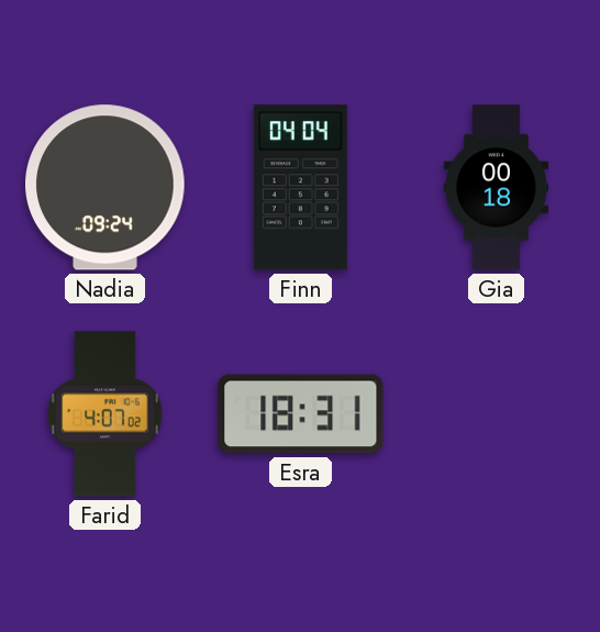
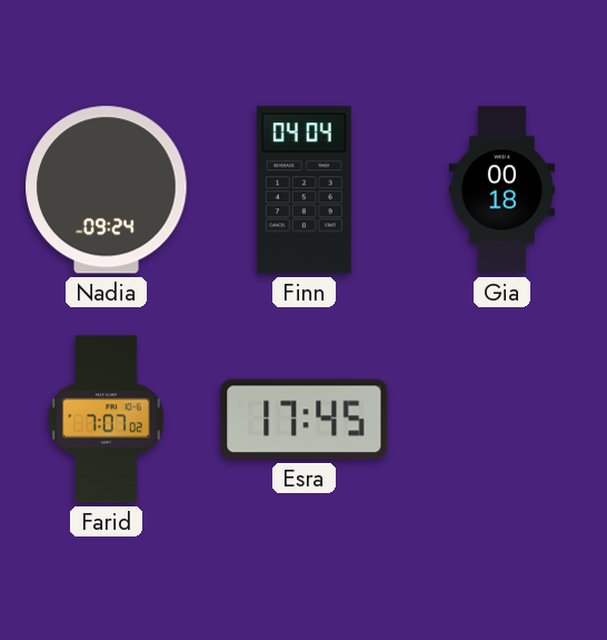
Farid: 4:07 -> 7:07
Esra: 18:31 -> 17:45
